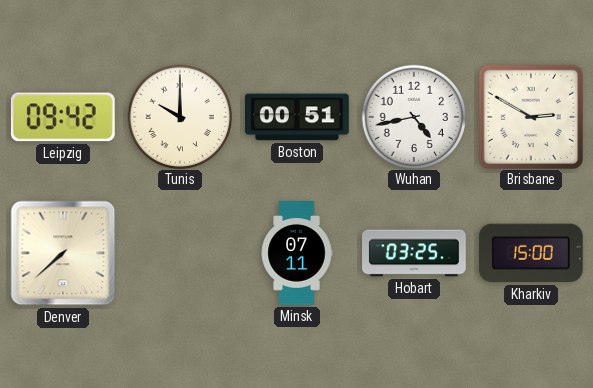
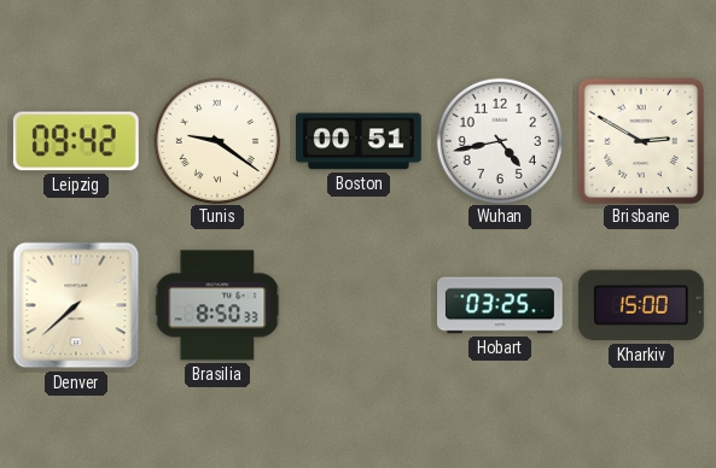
Tunis: 10:00 -> 9:21
Brasilia: none -> 8:50
Minsk: 07:11 -> none
